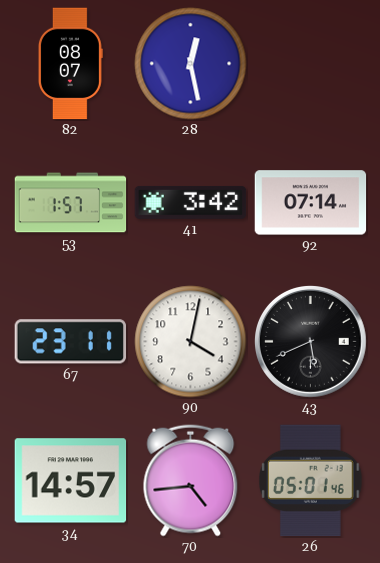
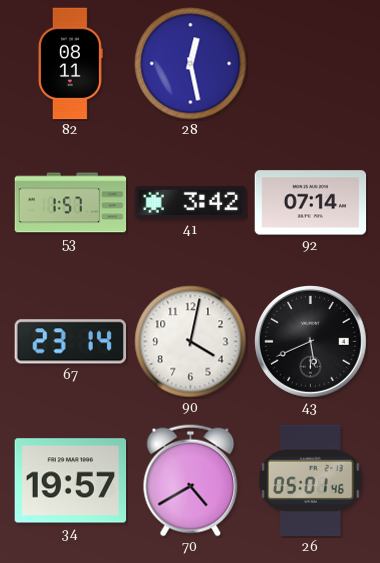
82: 08:07 -> 08:11
67: 23:11 -> 23:14
34: 14:57 -> 19:57
70: 4:44 -> 4:40
